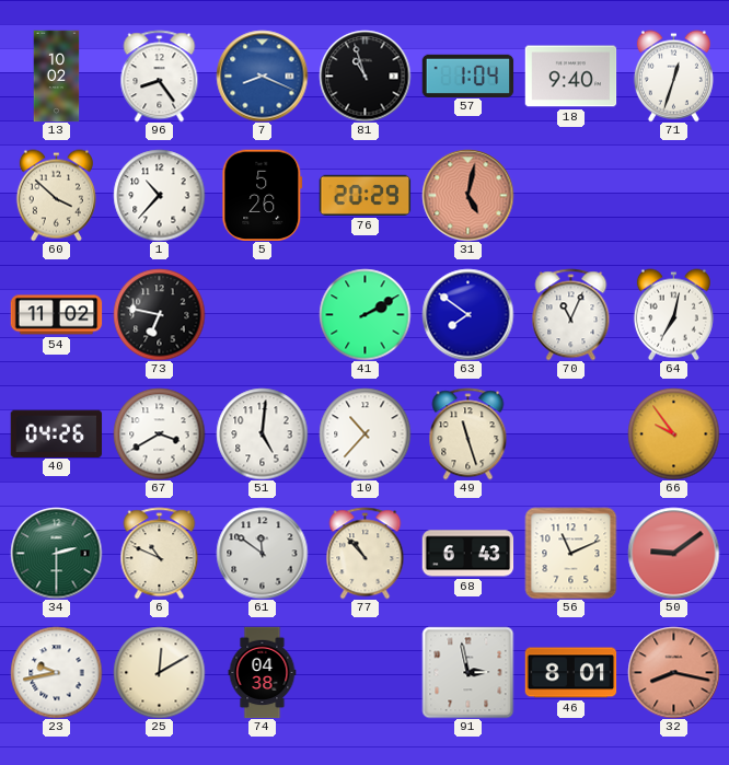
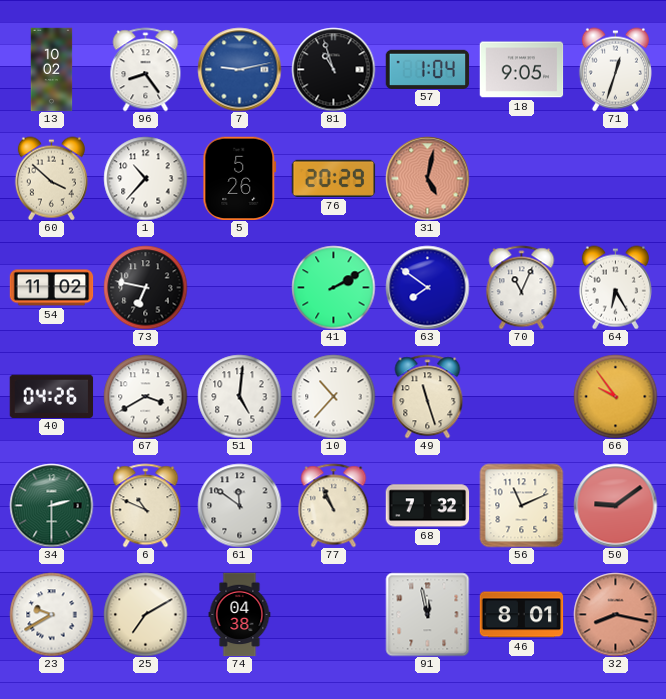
7: 8:19 -> 9:13
18: 9:40 -> 9:05
64: 7:02 -> 6:25
77: 10:53 -> 10:56
68: 6:43 -> 7:32
23: 9:43 -> 9:40
25: 12:10 -> 7:10
91: 2:58 -> 11:58
